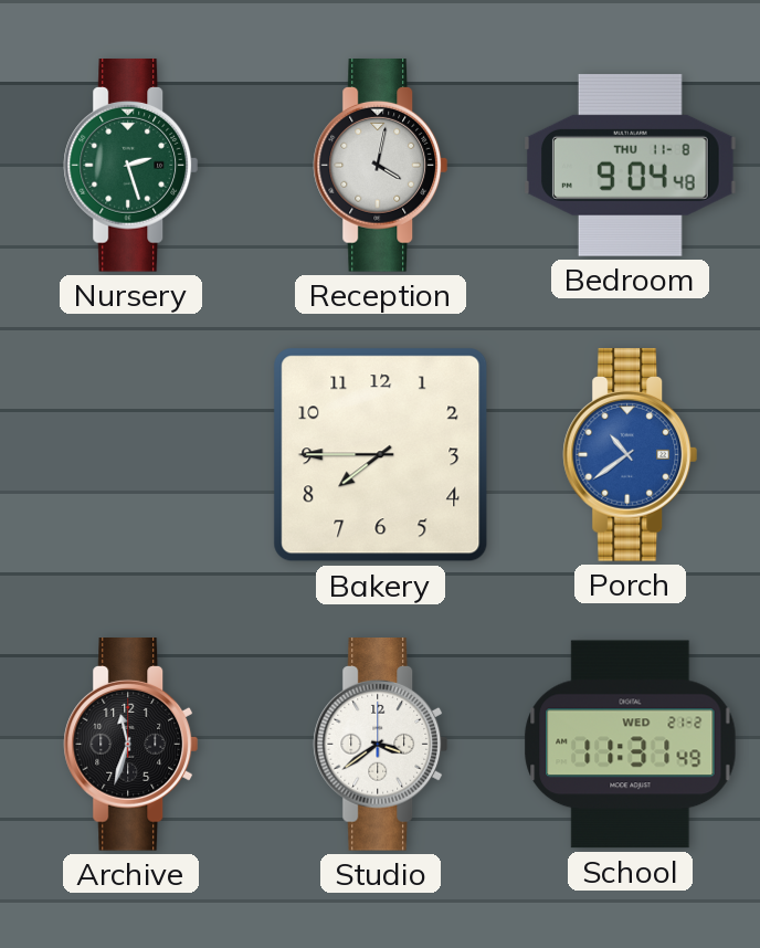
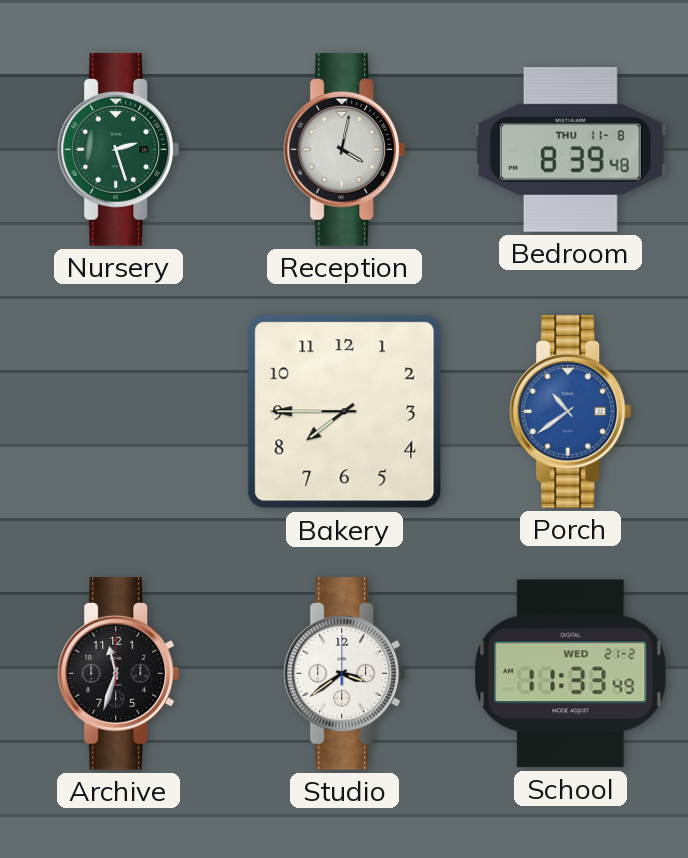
Bedroom: 9:04 -> 8:39
School: 11:31 -> 11:33
